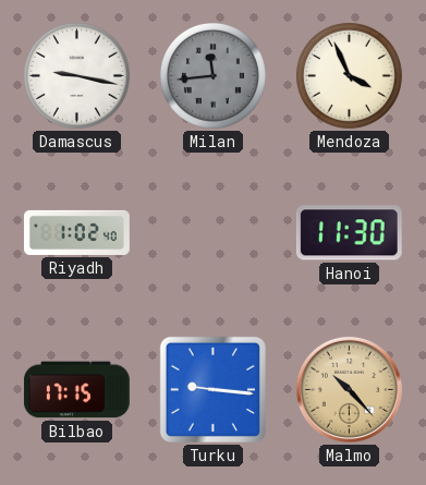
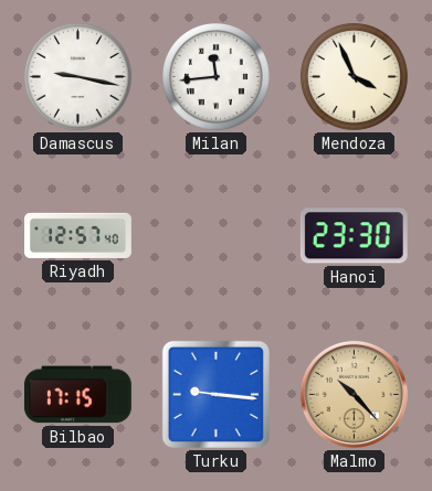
Milan dial: grey -> white
Riyadh: 1:02 -> 12:57
Hanoi: 11:30 -> 23:30
